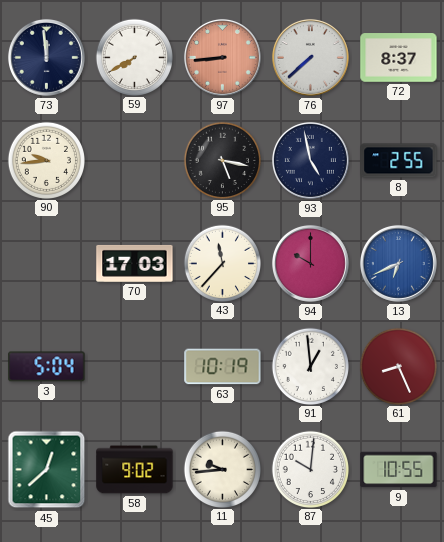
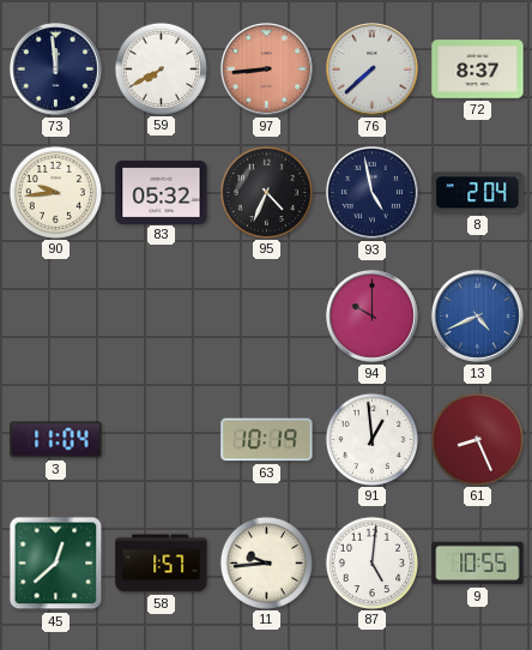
83: none -> 05:32
95: 5:17 -> 4:34
8: 2:55 -> 2:04
70: 17:03 -> none
43: 11:37 -> none
13: 6:41 -> 4:41
3: 5:04 -> 11:04
58: 9:02 -> 1:57
87: 10:01 -> 5:01
